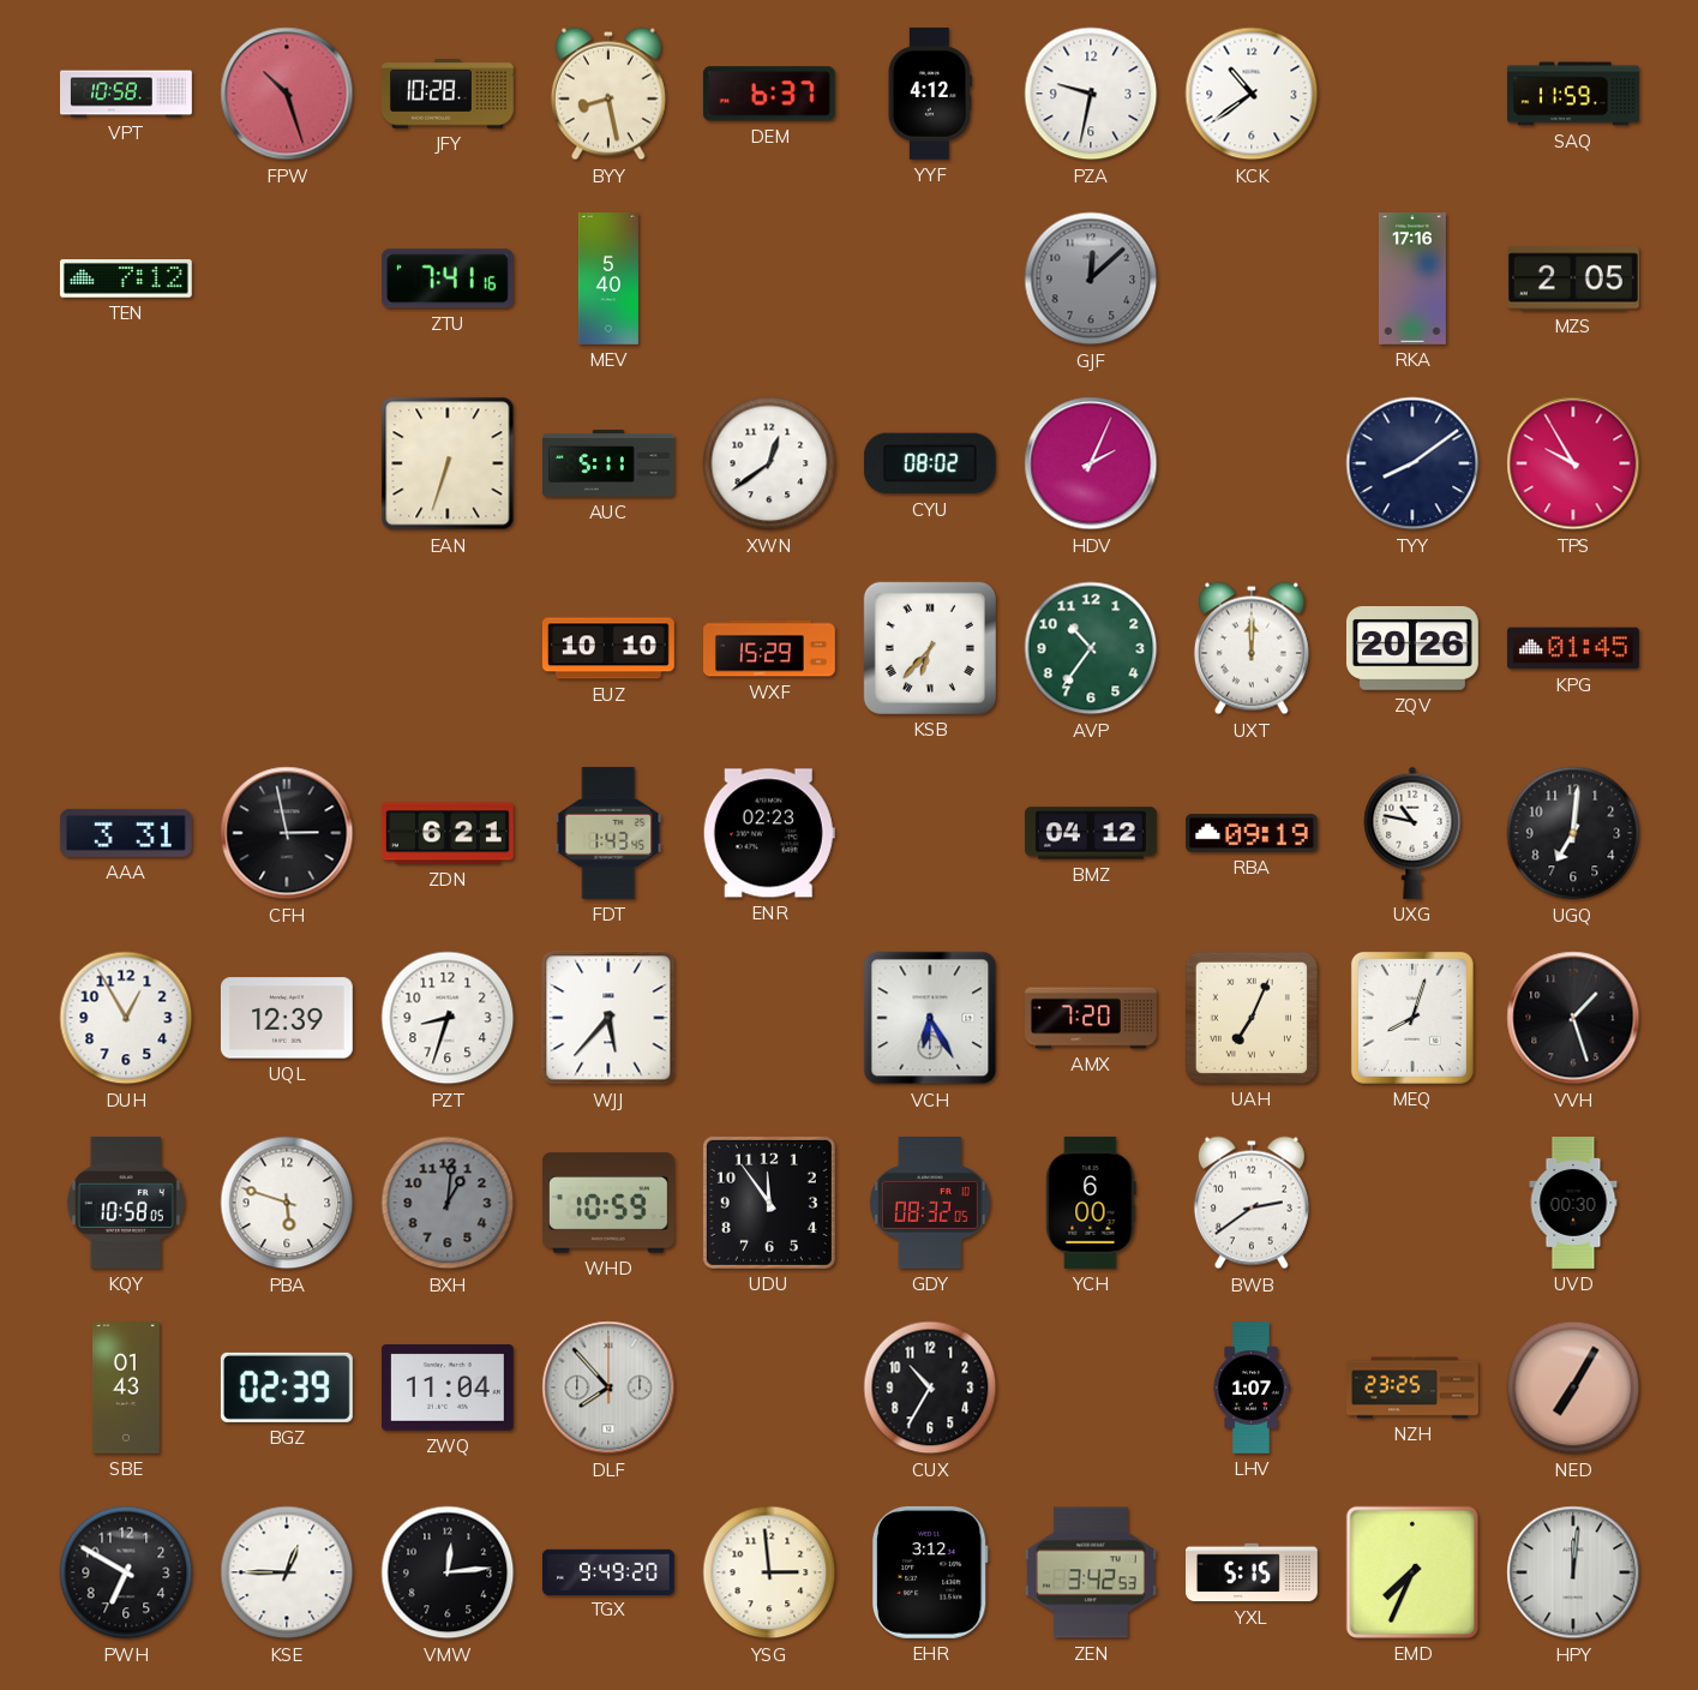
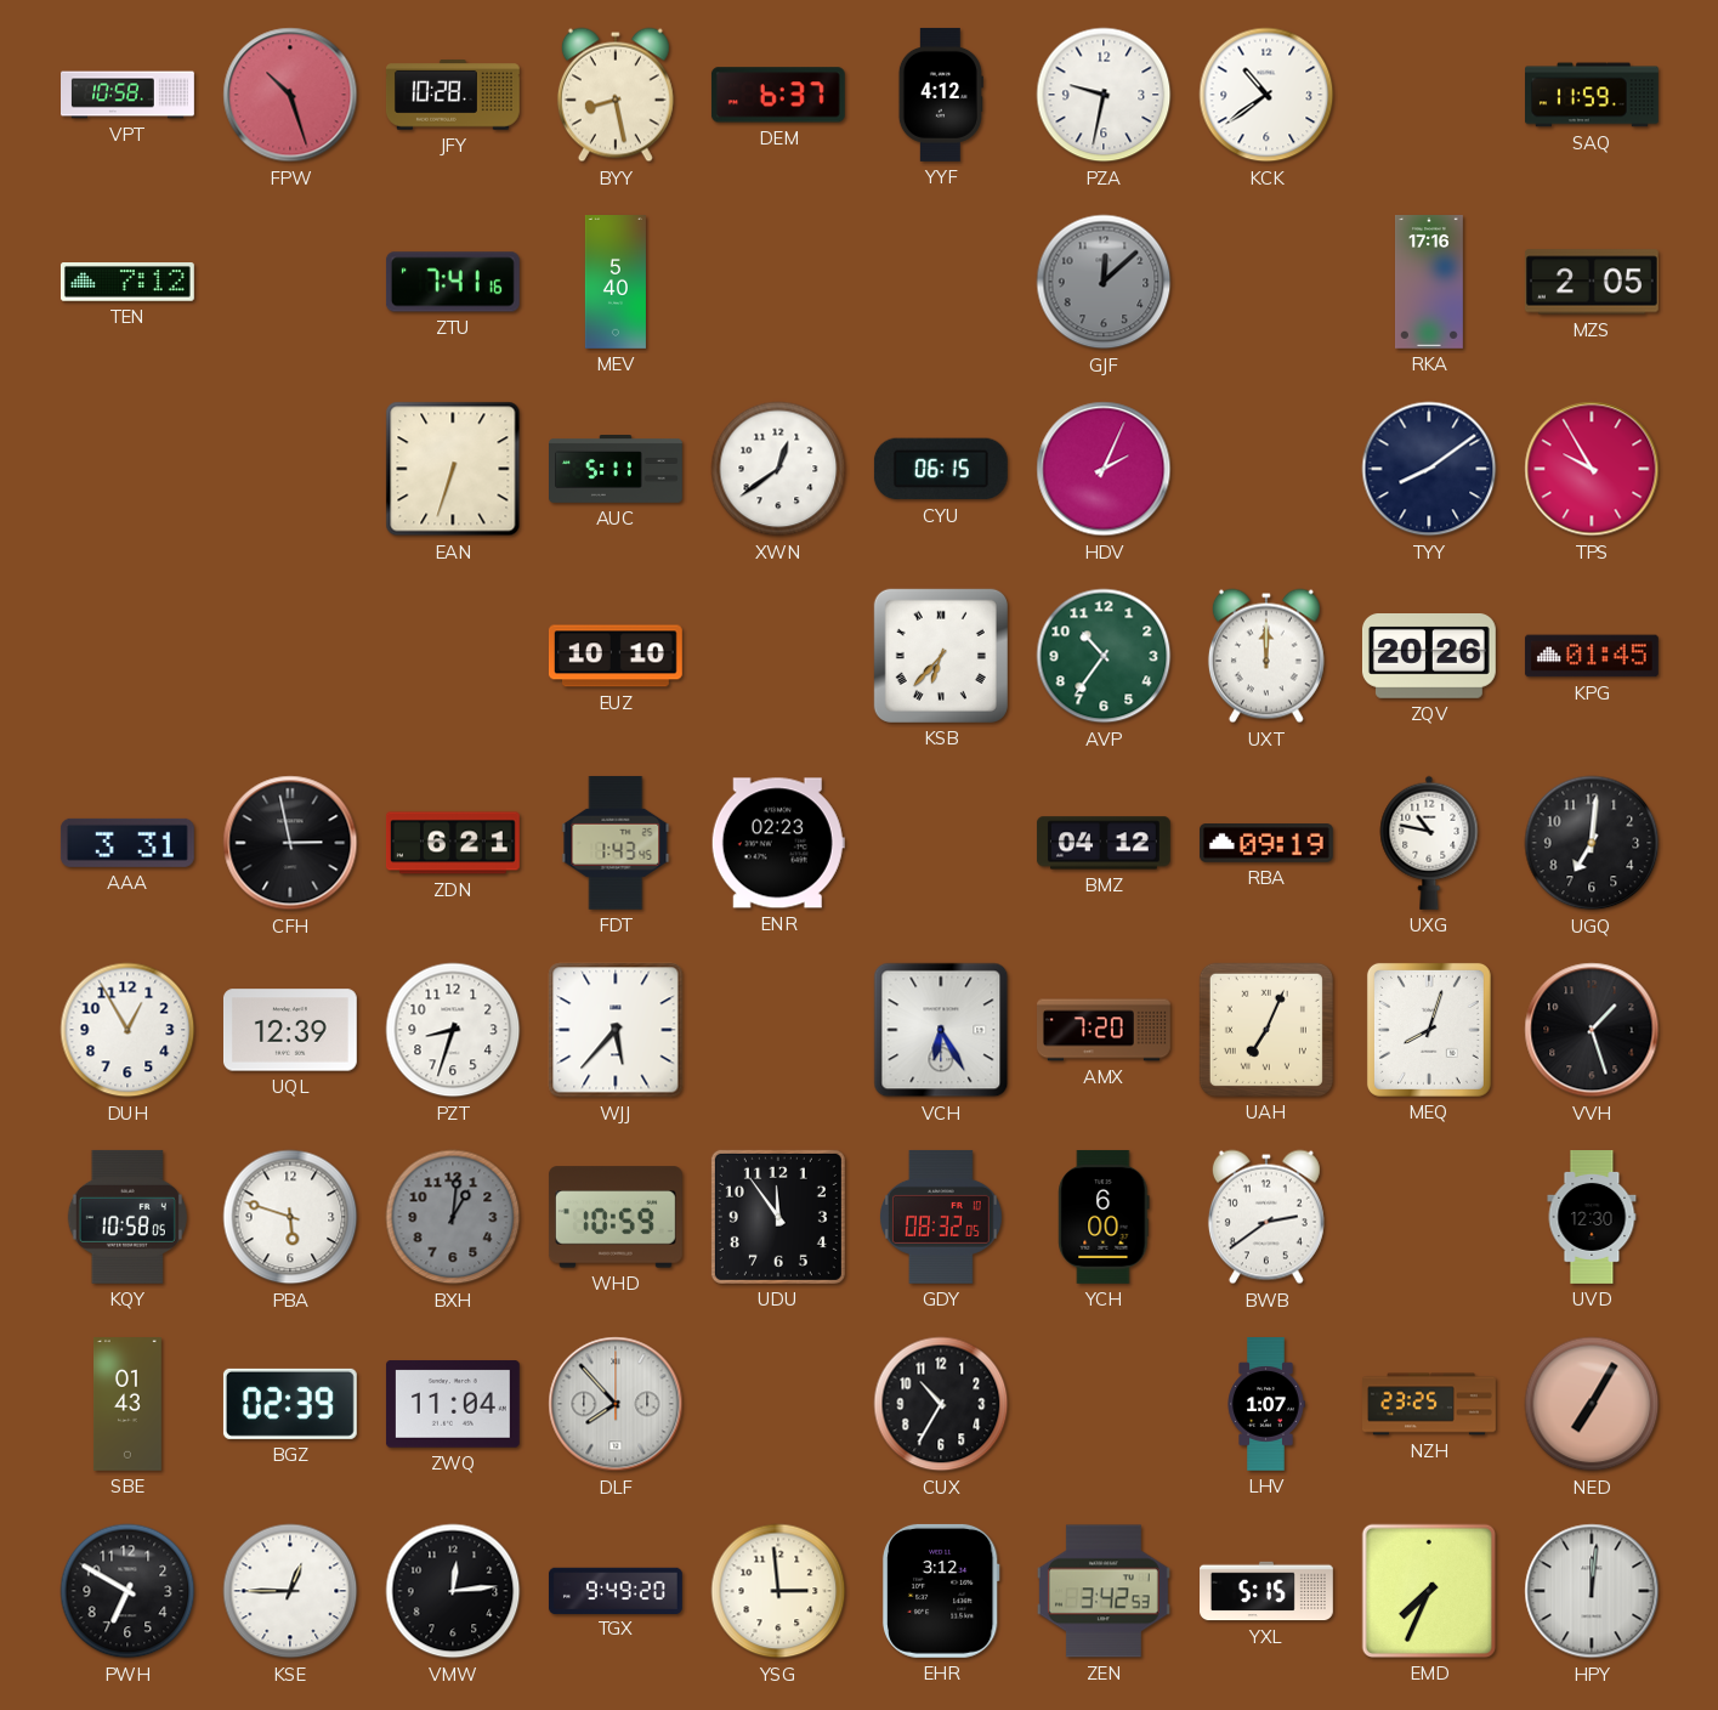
CYU: 08:02 -> 06:15
WXF: 15:29 -> none
UVD: 00:30 -> 12:30
